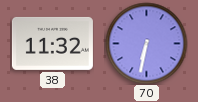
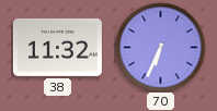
70: 6:32 -> 6:34
